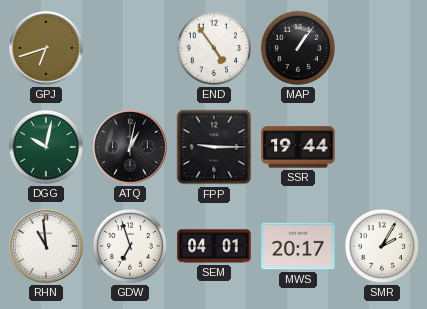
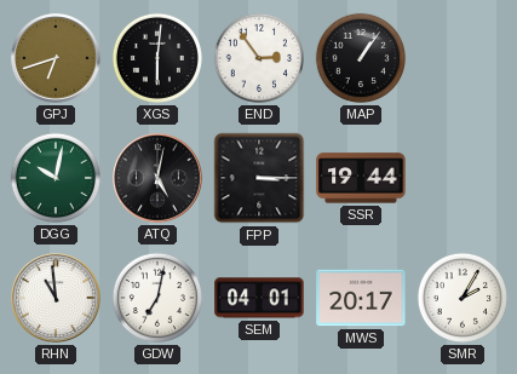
XGS: none -> 6:01
END: 4:54 -> 2:54
ATQ: 1:02 -> 5:02
FPP: 9:15 -> 3:15
GDW: 6:57 -> 7:02
